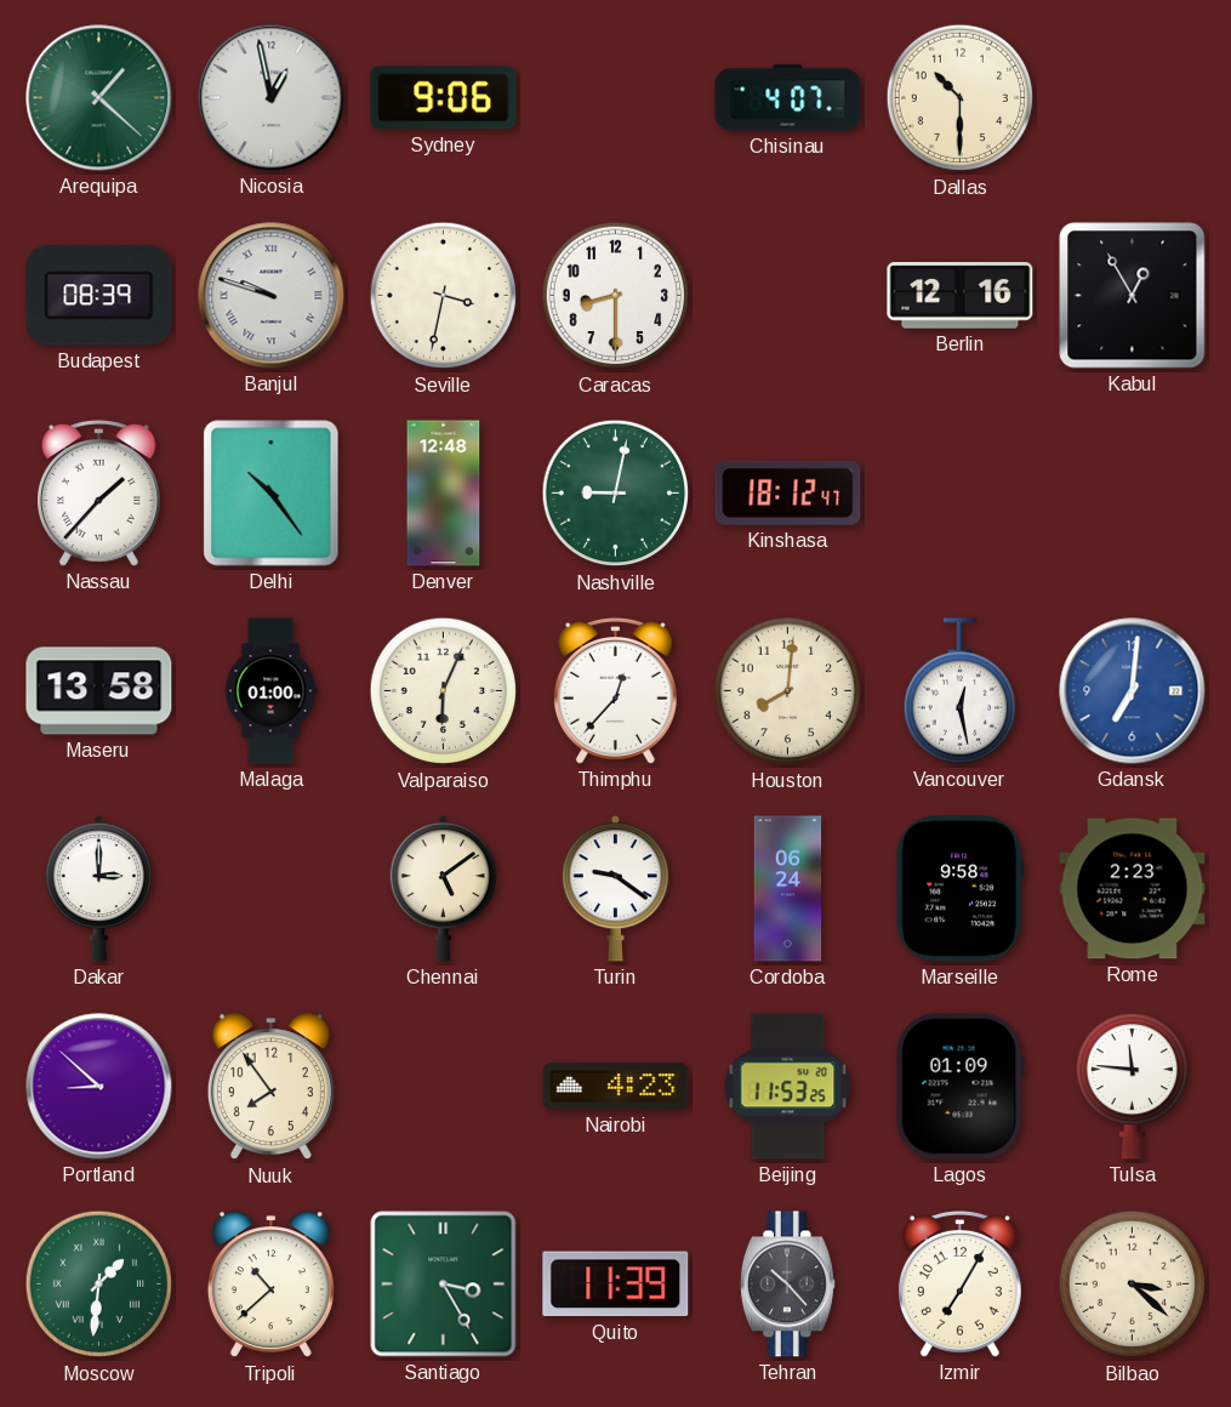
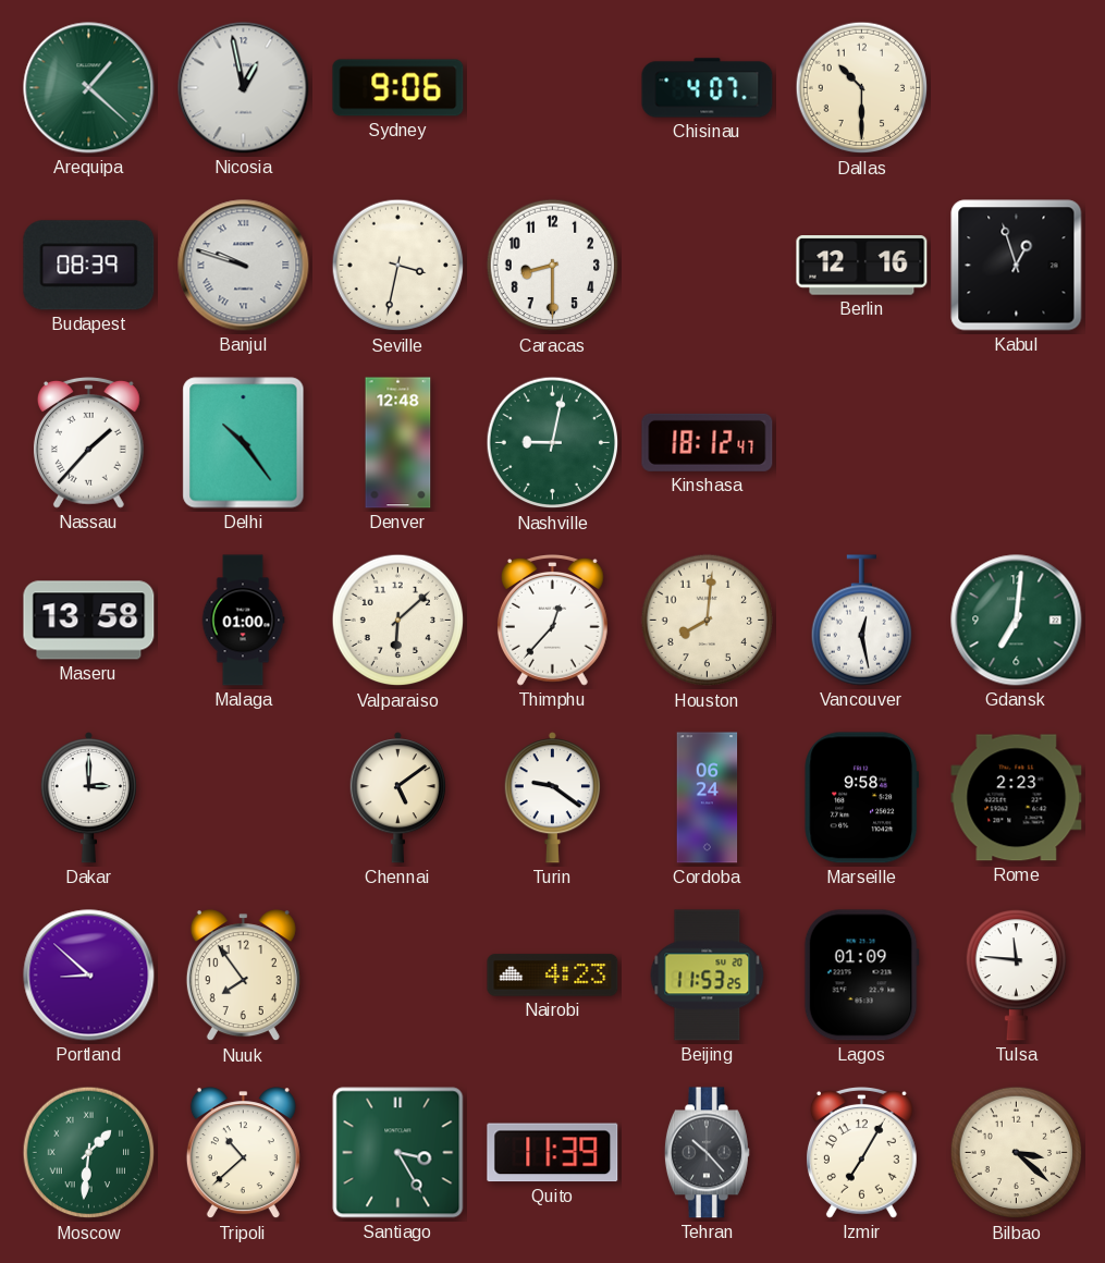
Kabul: 12:55 -> 12:57
Valparaiso: 6:04 -> 6:08
Gdansk dial: blue -> green
